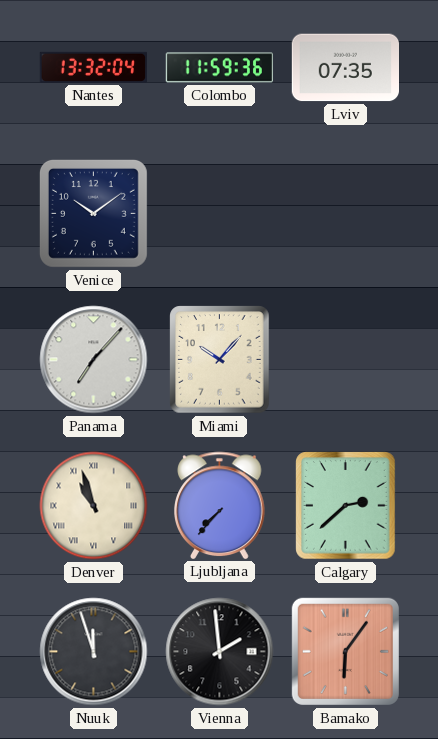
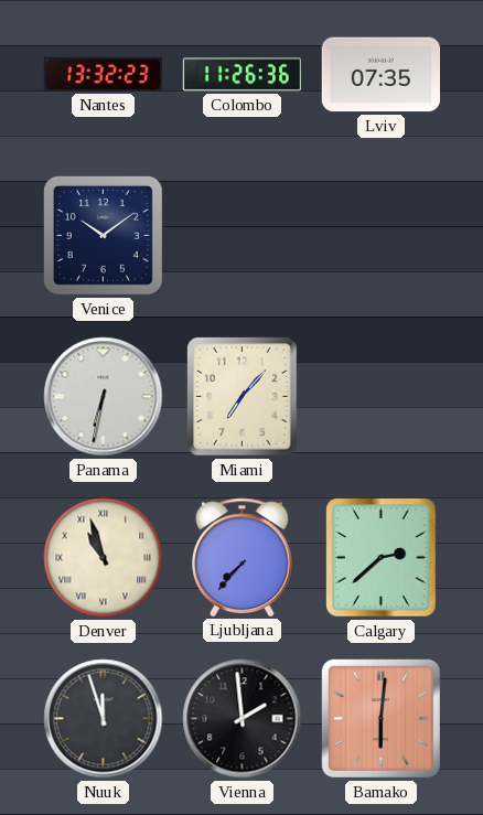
Nantes: 13:32:04 -> 13:32:23
Colombo: 11:59 -> 11:26
Panama: 7:07 -> 6:32
Miami: 10:07 -> 7:07
Bamako: 6:06 -> 6:01
